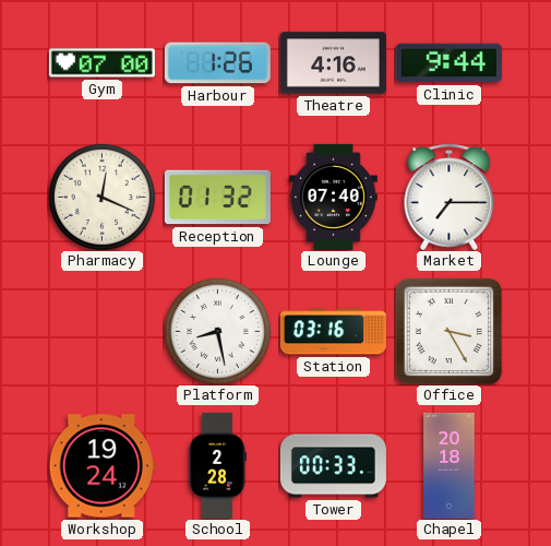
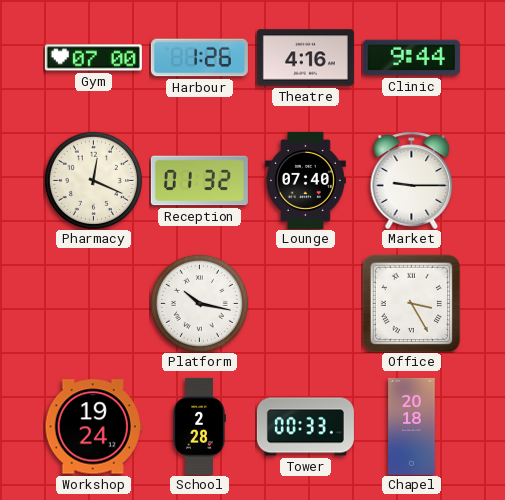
Market: 7:15 -> 9:15
Platform: 8:28 -> 10:17
Station: 03:16 -> none
